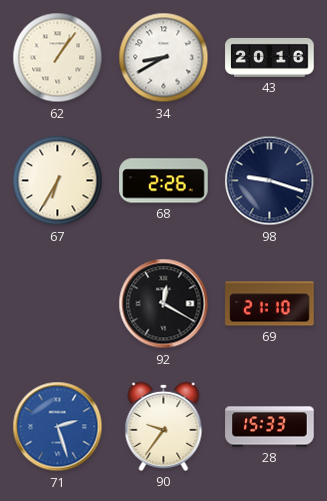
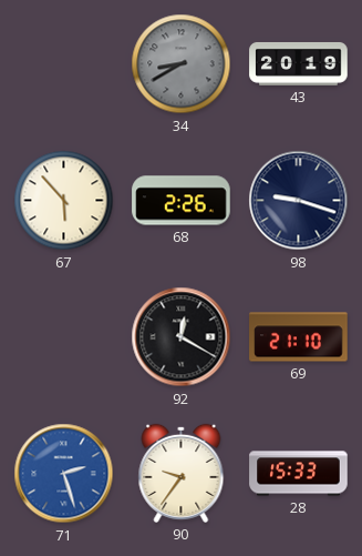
62: 1:06 -> none
34 dial: white -> grey
43: 20:16 -> 20:19
67: 6:35 -> 5:53
